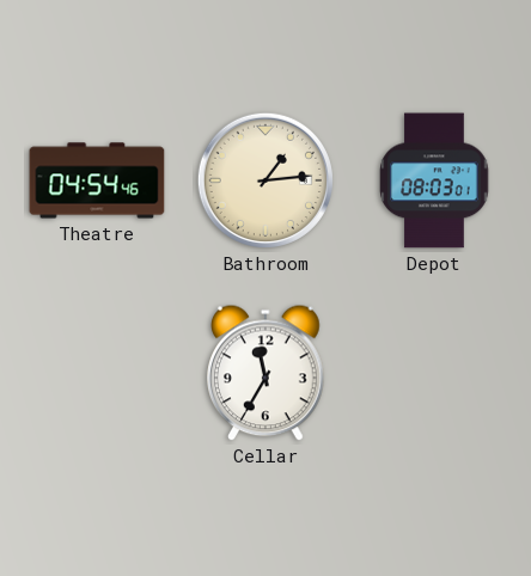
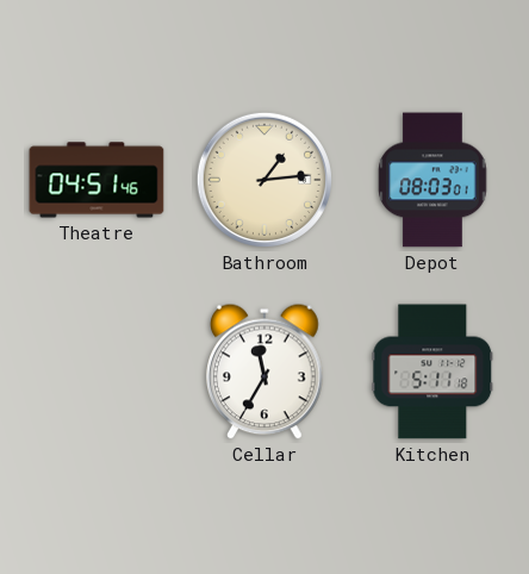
Theatre: 04:54 -> 04:51
Kitchen: none -> 5:11
